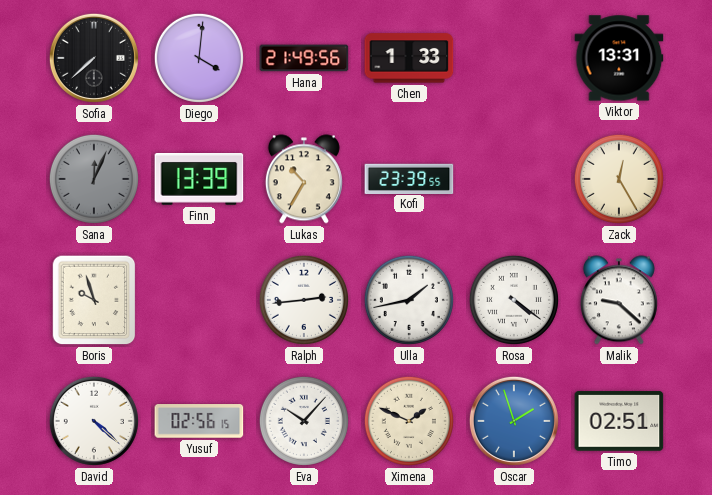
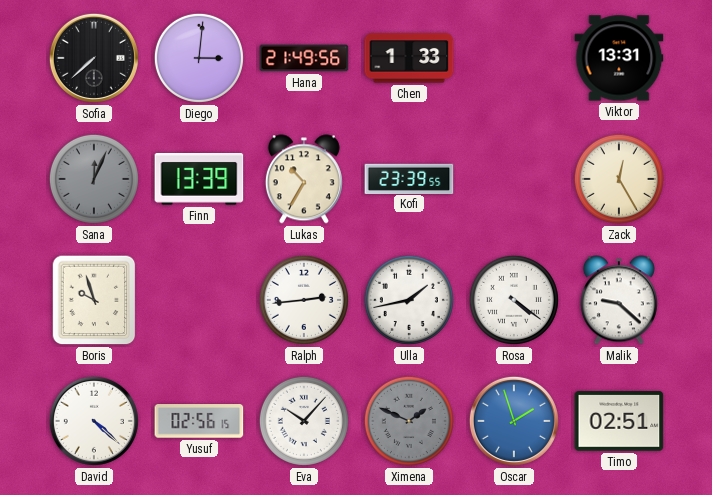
Diego: 4:01 -> 3:01
Ximena dial: cream -> grey
